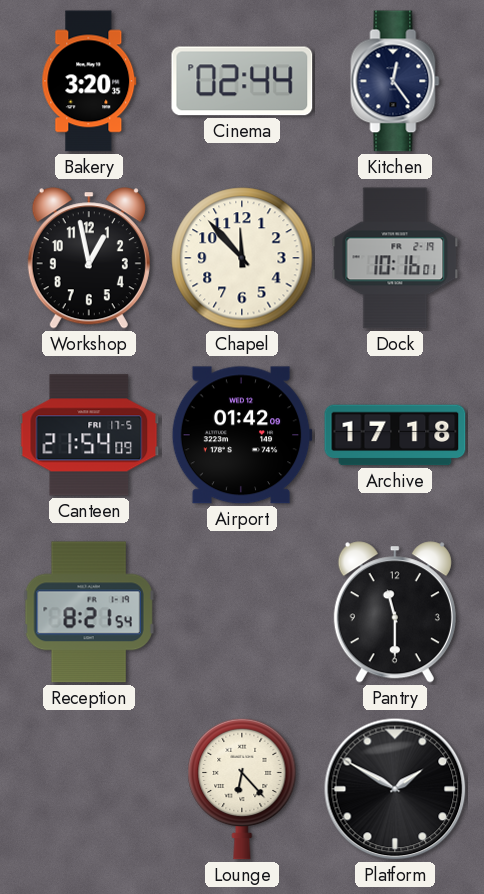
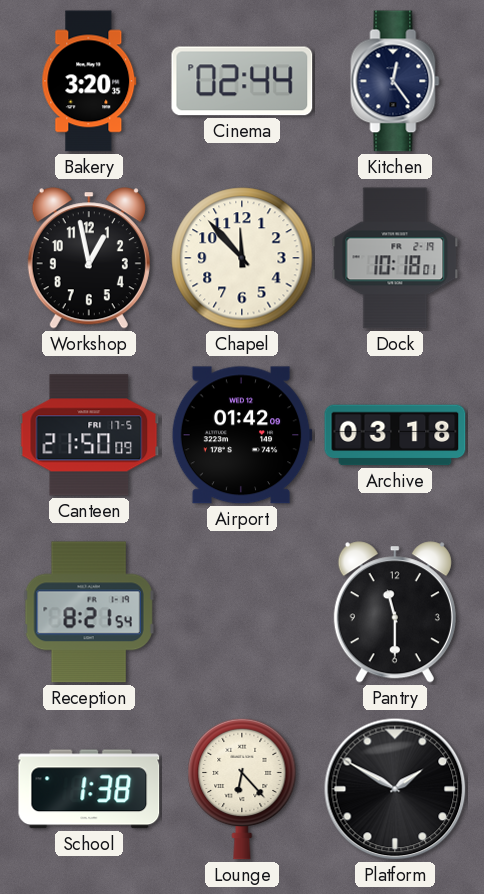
Dock: 10:16 -> 10:18
Canteen: 21:54 -> 21:50
Archive: 17:18 -> 03:18
School: none -> 1:38
